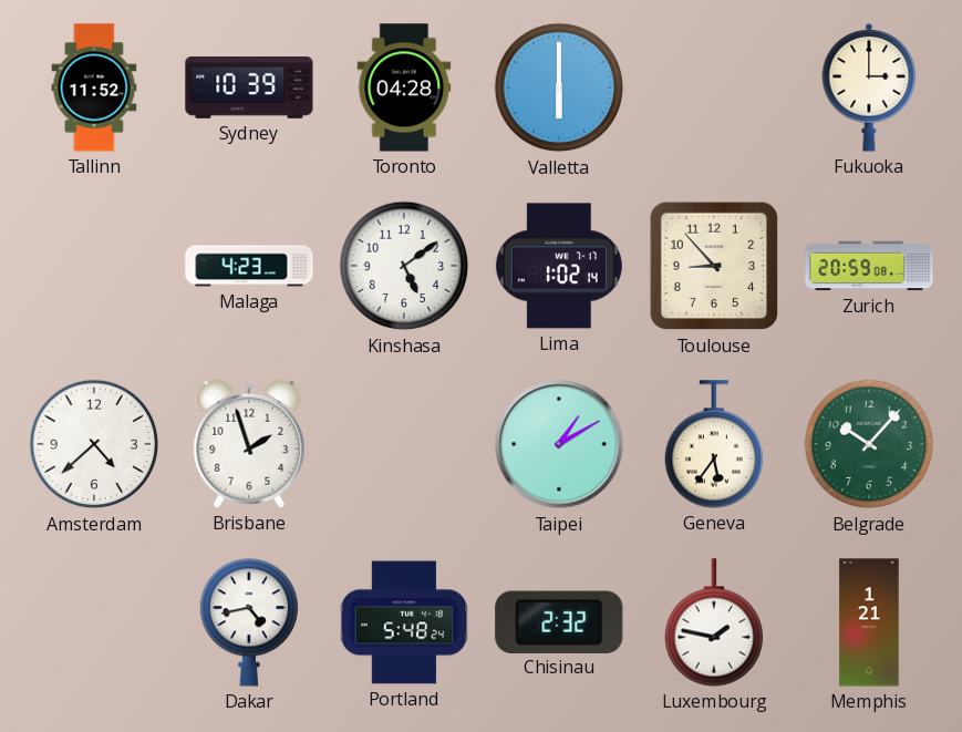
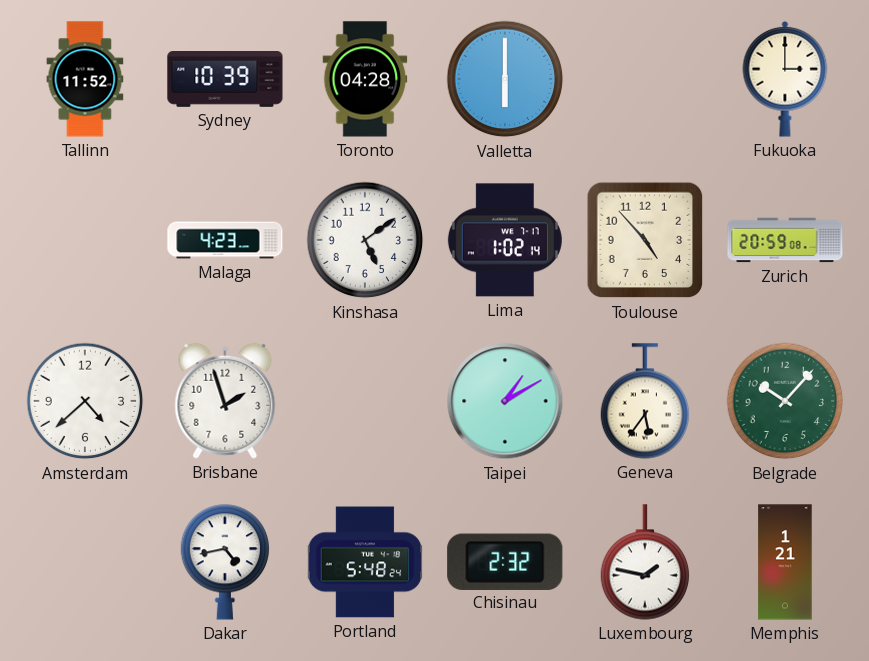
Toulouse: 8:53 -> 4:53
